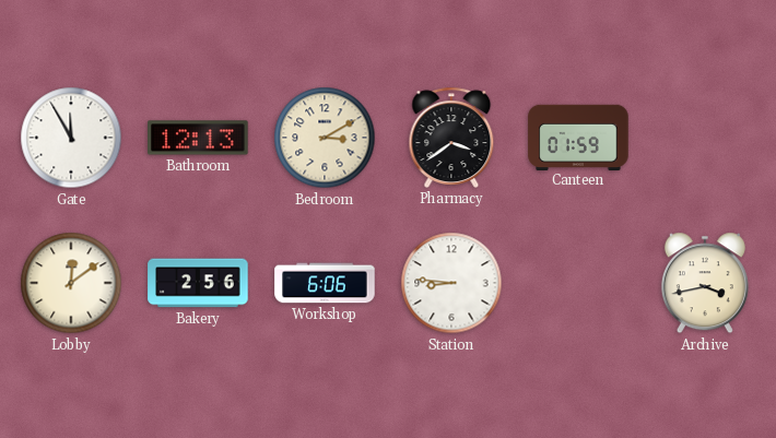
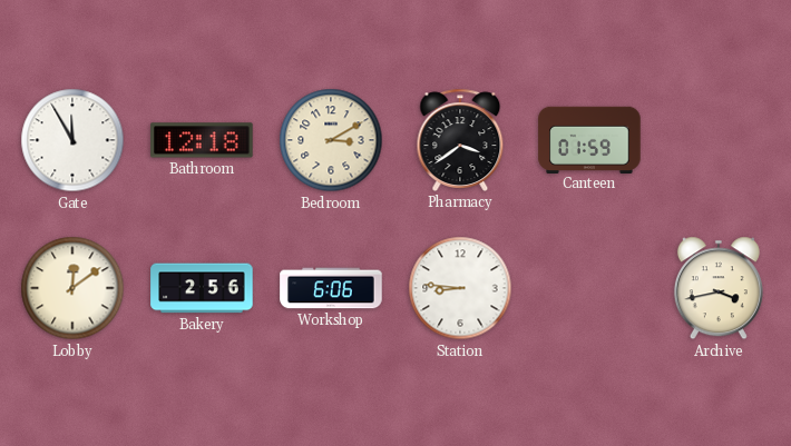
Bathroom: 12:13 -> 12:18
